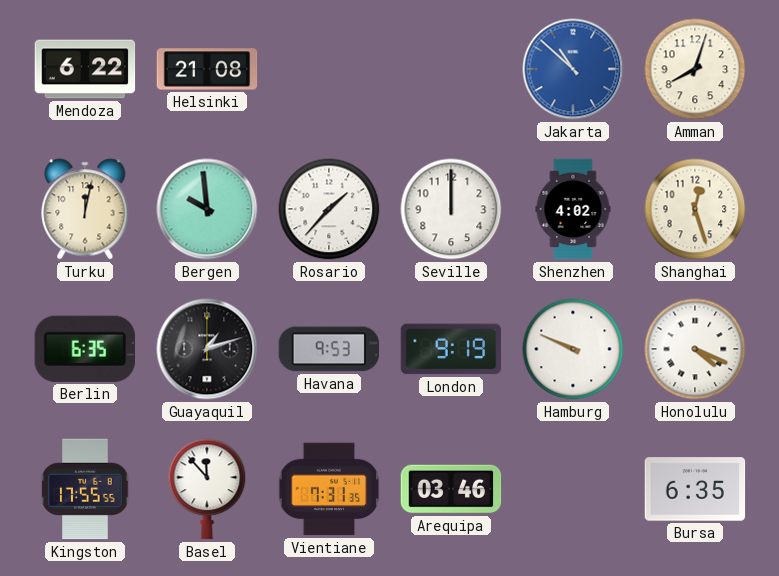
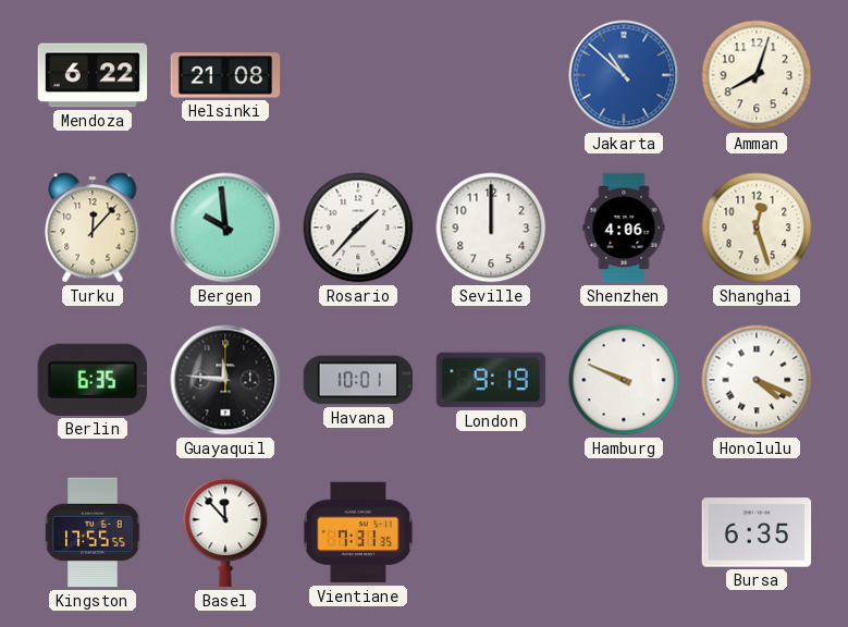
Turku: 12:02 -> 12:07
Shenzhen: 4:02 -> 4:06
Guayaquil: 1:12 -> 11:46
Havana: 9:53 -> 10:01
Arequipa: 03:46 -> none
